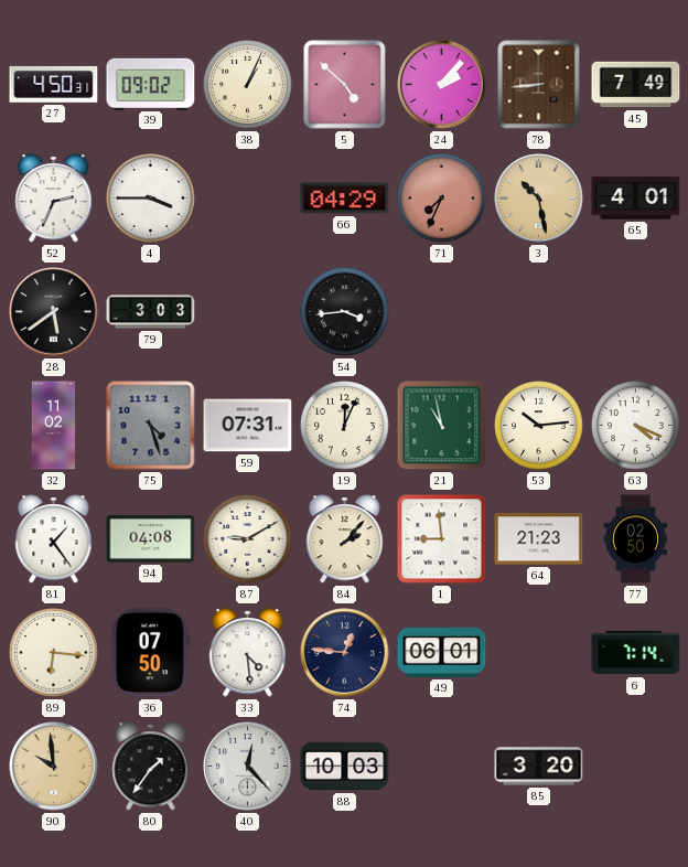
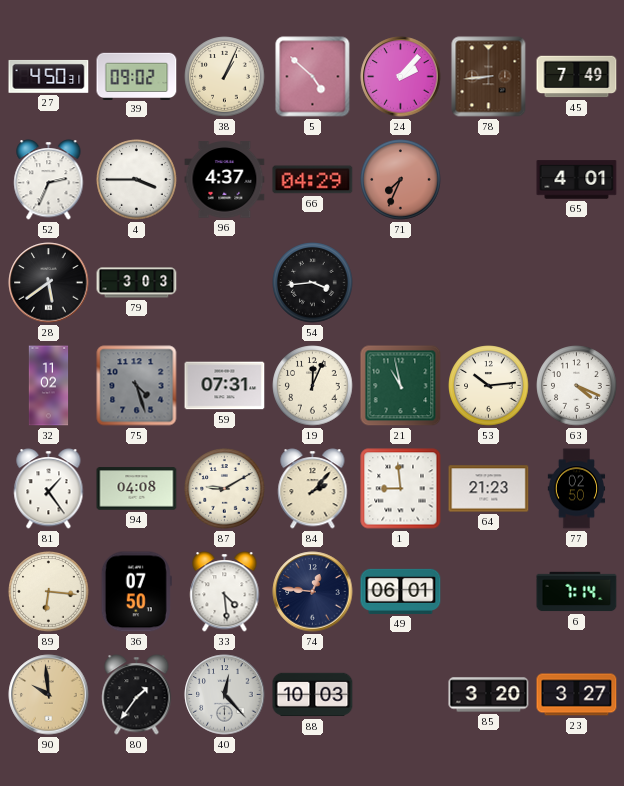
96: none -> 4:37
3: 10:28 -> none
23: none -> 3:27
